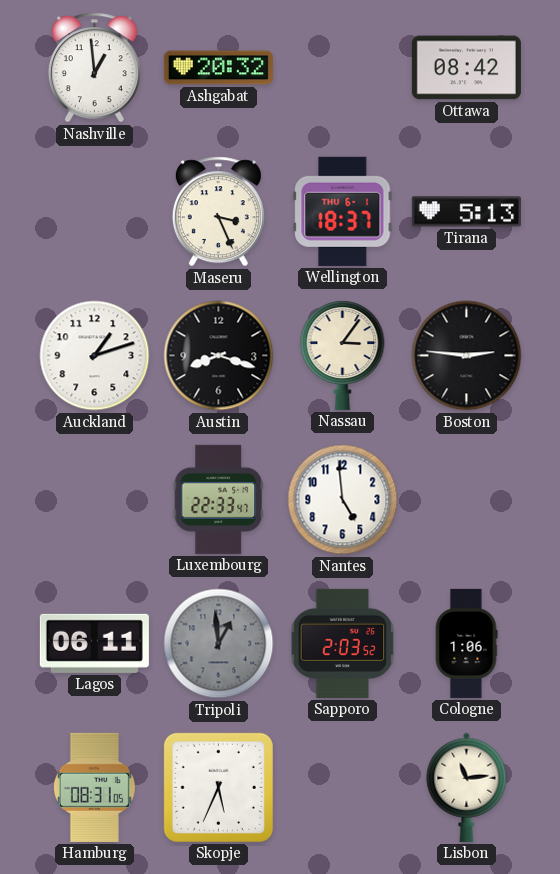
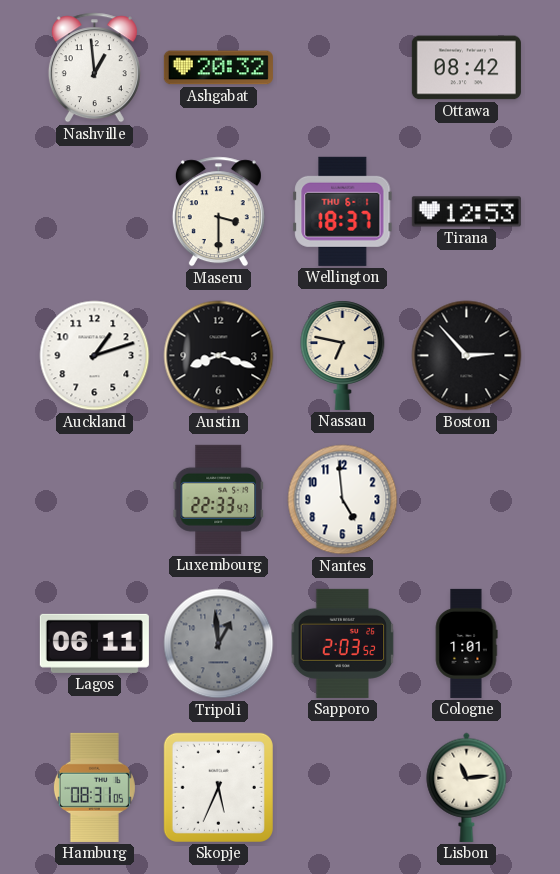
Maseru: 3:26 -> 3:30
Tirana: 5:13 -> 12:53
Nassau: 3:06 -> 6:47
Boston: 2:46 -> 2:53
Cologne: 1:06 -> 1:01
